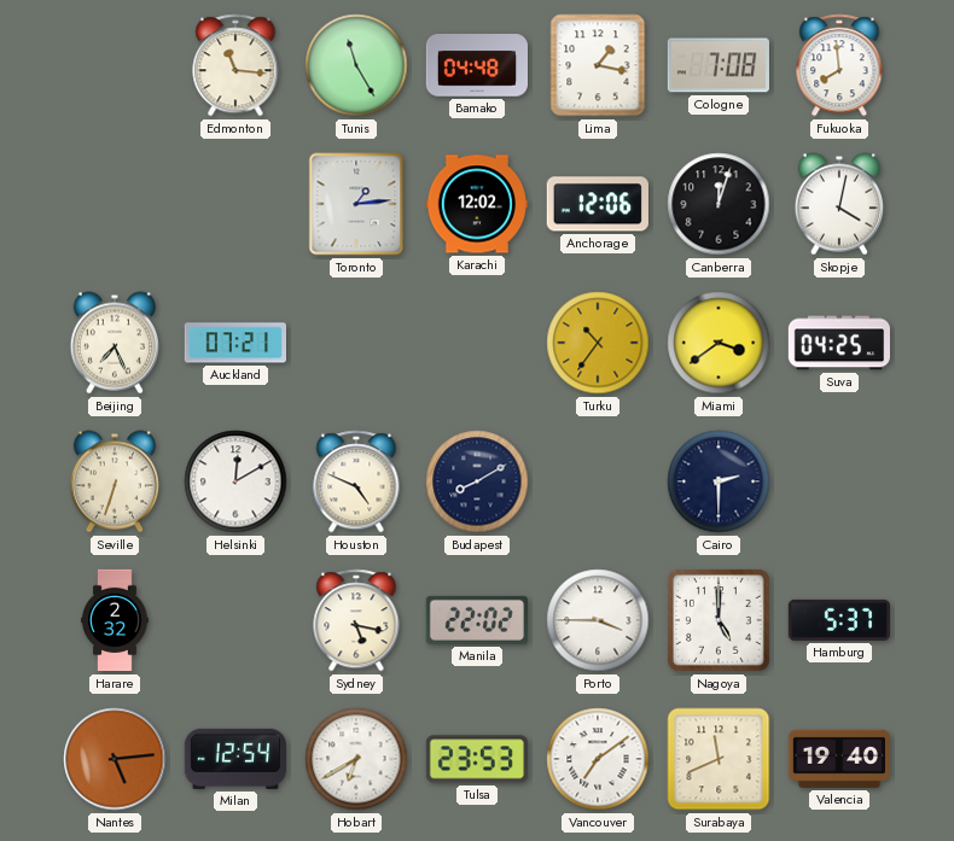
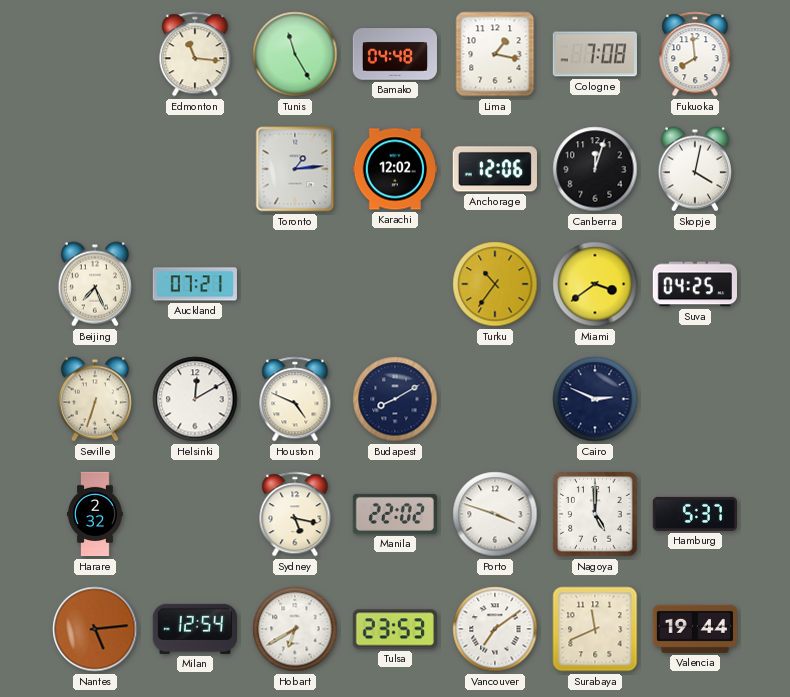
Cairo: 2:30 -> 2:49
Porto: 3:45 -> 3:48
Valencia: 19:40 -> 19:44
